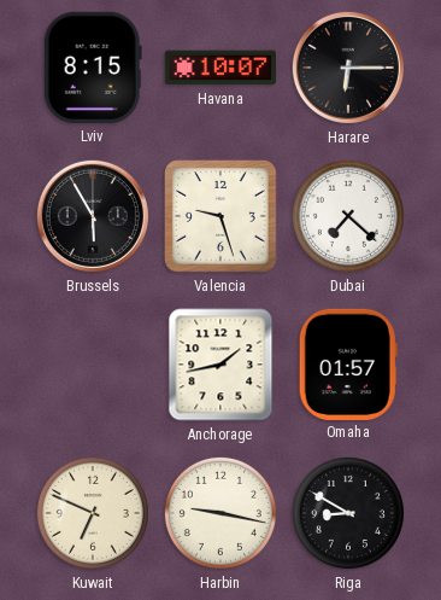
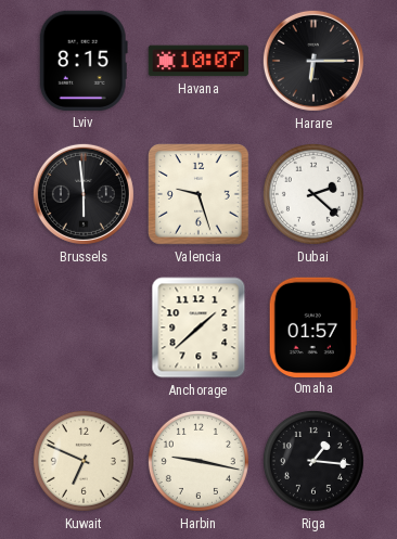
Brussels: 5:55 -> 5:59
Dubai: 7:22 -> 2:22
Anchorage: 1:43 -> 1:38
Riga: 8:50 -> 1:16
